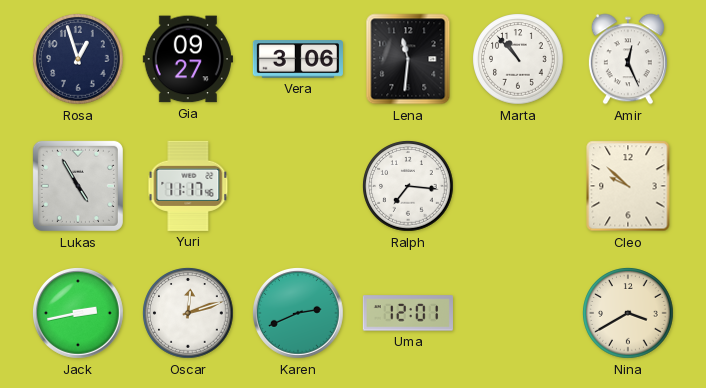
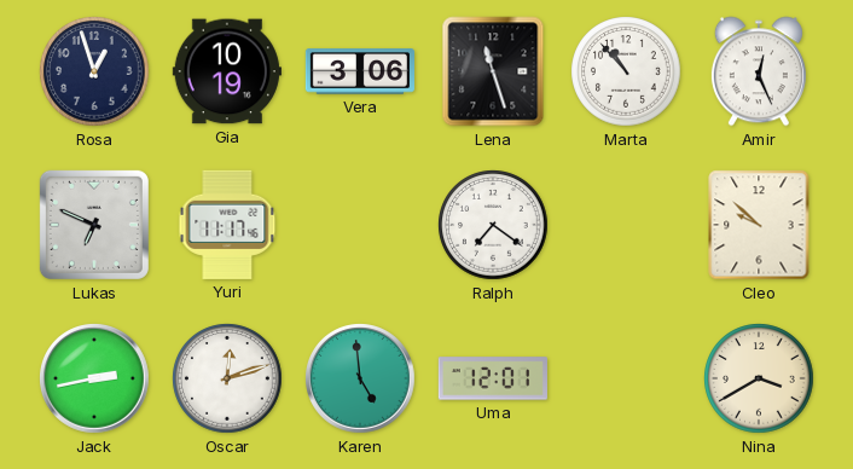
Gia: 09:27 -> 10:19
Lena: 11:31 -> 11:27
Lukas: 4:55 -> 6:49
Ralph: 7:16 -> 7:21
Karen: 2:41 -> 4:59
